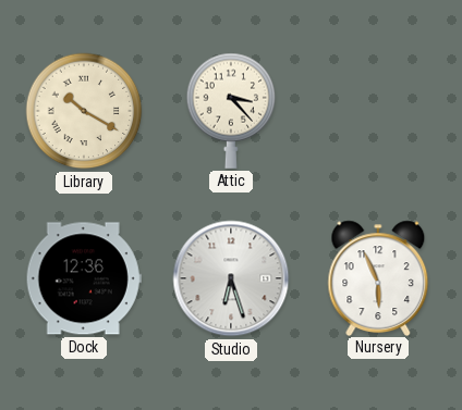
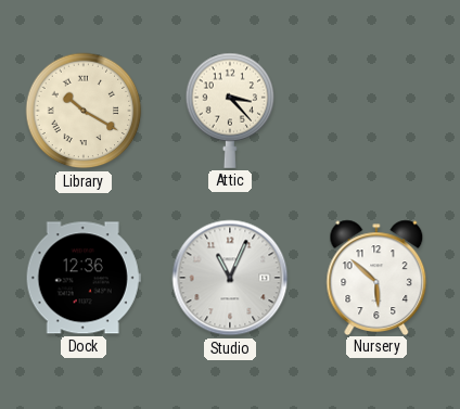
Studio: 6:27 -> 11:04
Nursery: 5:56 -> 5:52
